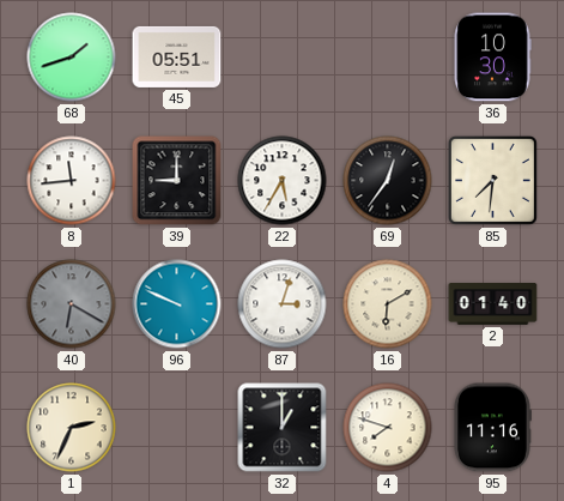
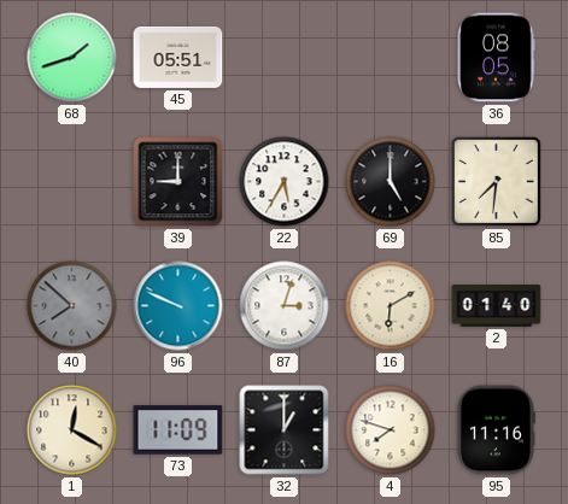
36: 10:30 -> 08:05
8: 11:44 -> none
69: 12:36 -> 5:00
40: 6:20 -> 7:52
1: 2:34 -> 12:20
73: none -> 11:09
